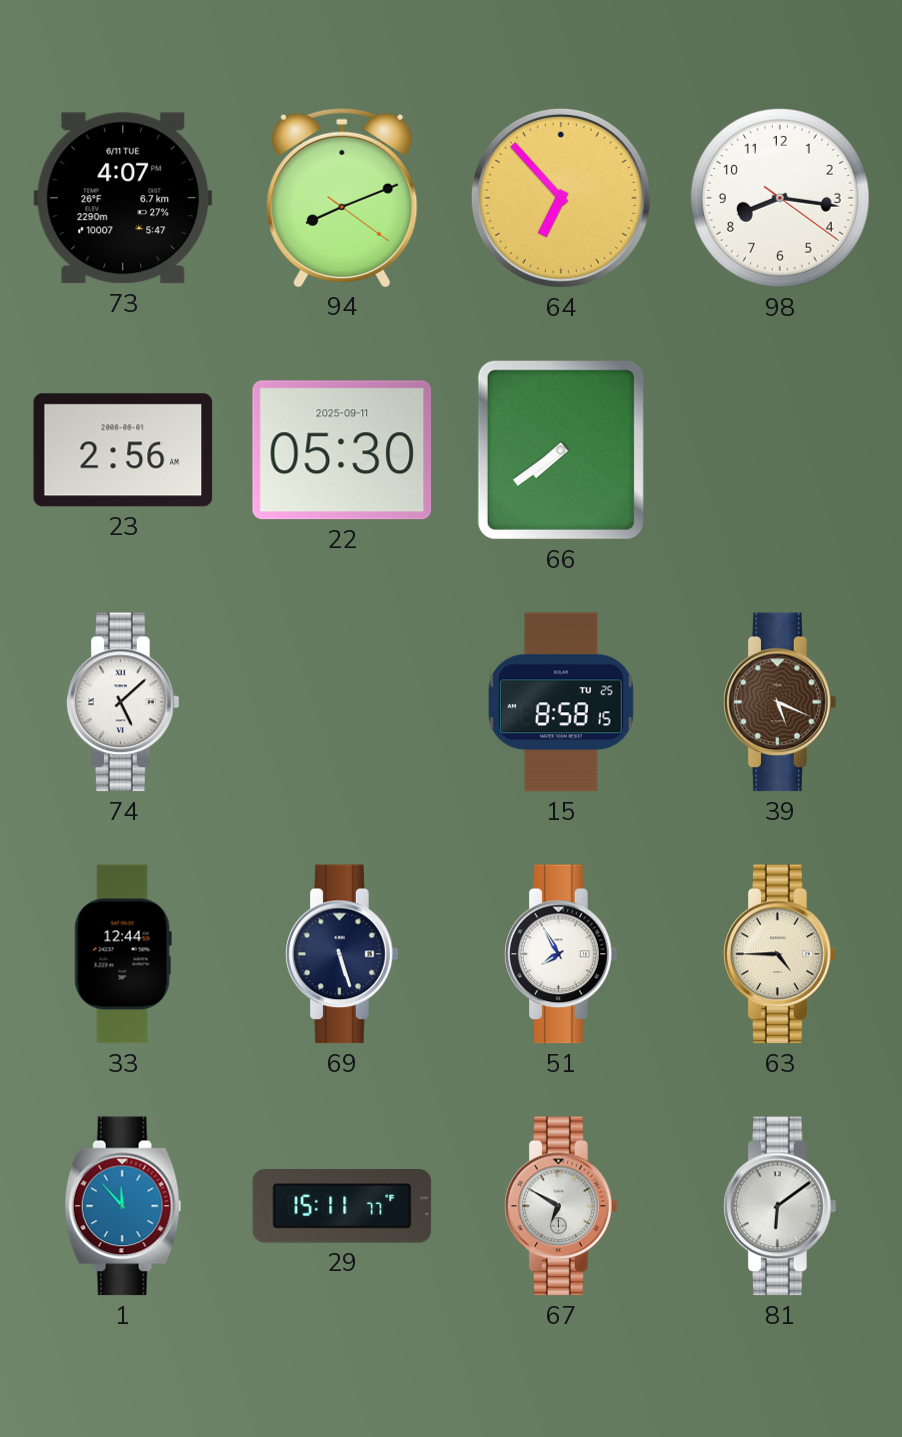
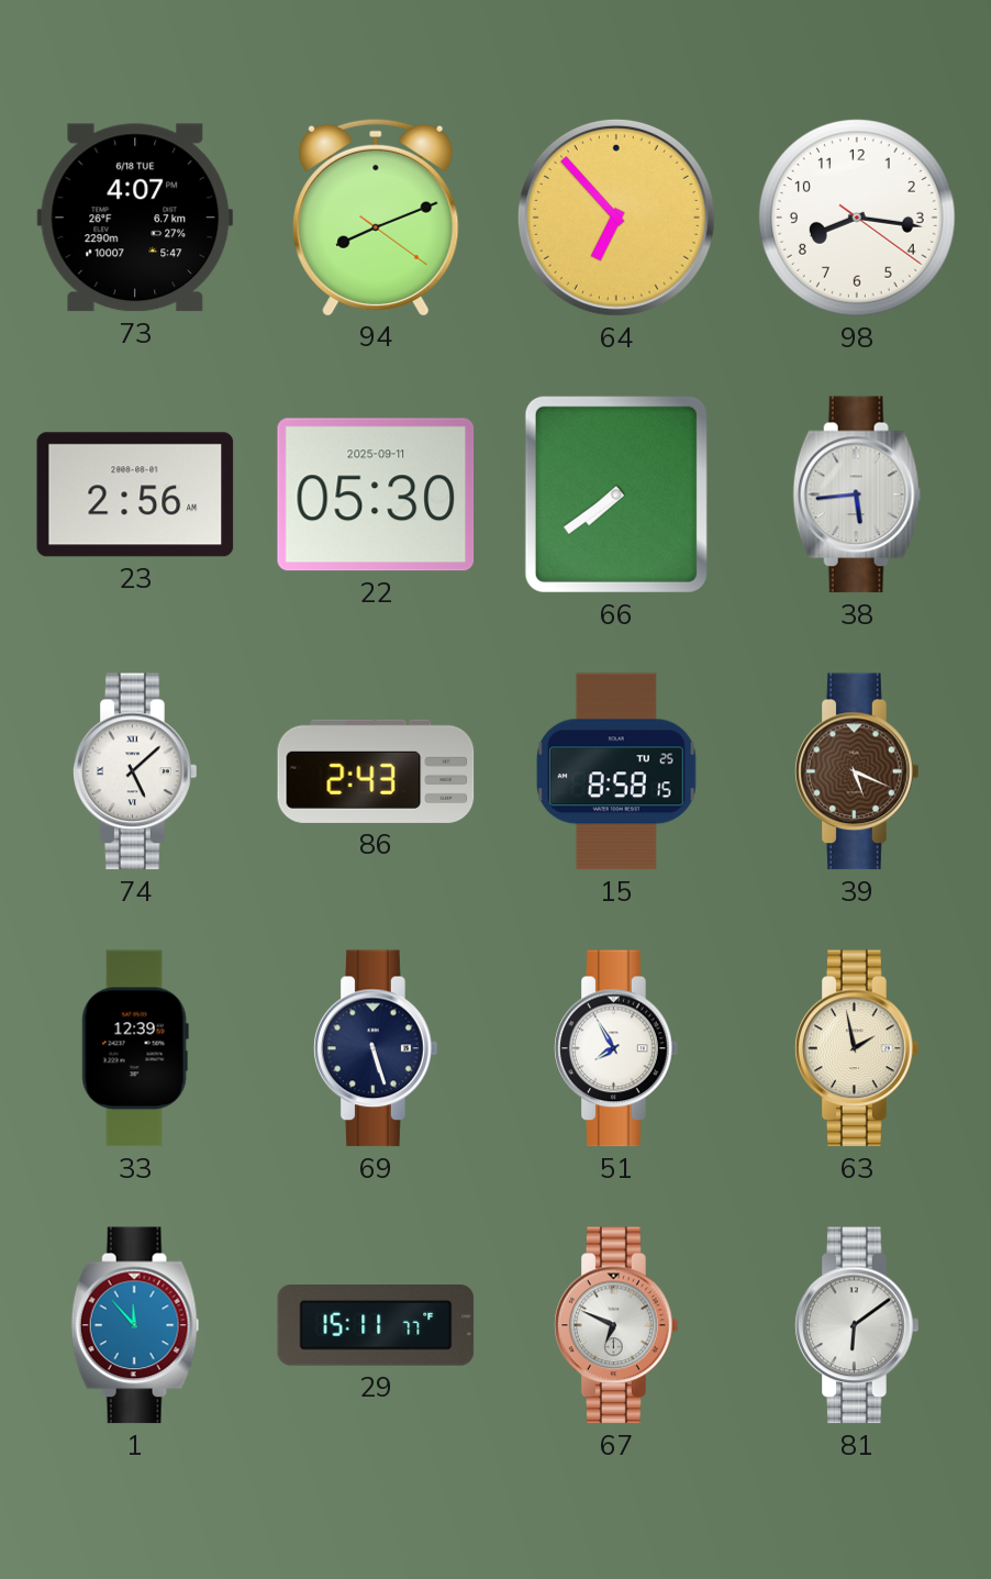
73 date: 6/11 TUE -> 6/18 TUE
38: none -> 5:44
86: none -> 2:43
33: 12:44 -> 12:39
63: 4:45 -> 1:58
67: 6:50 -> 6:49
